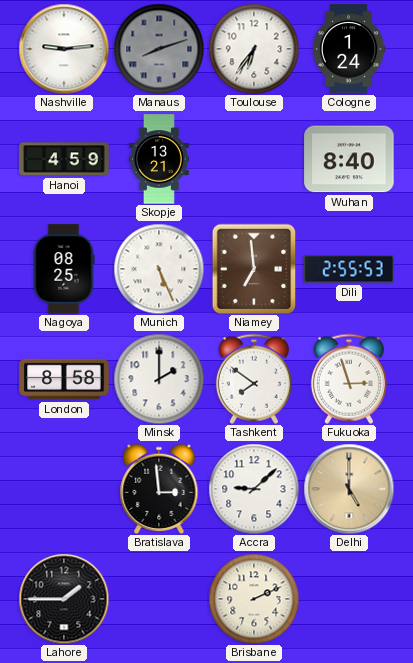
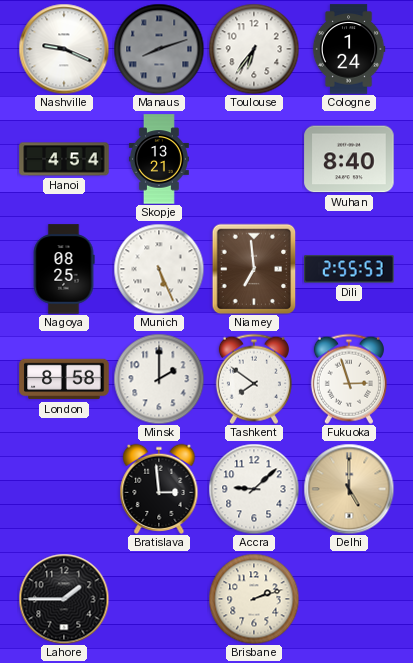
Nashville: 9:14 -> 9:19
Hanoi: 4:59 -> 4:54
Brisbane: 2:11 -> 2:12
